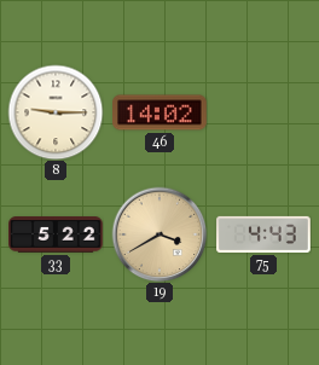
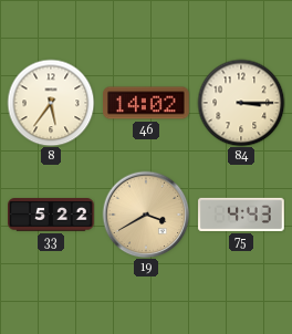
8: 9:15 -> 5:36
84: none -> 3:15
